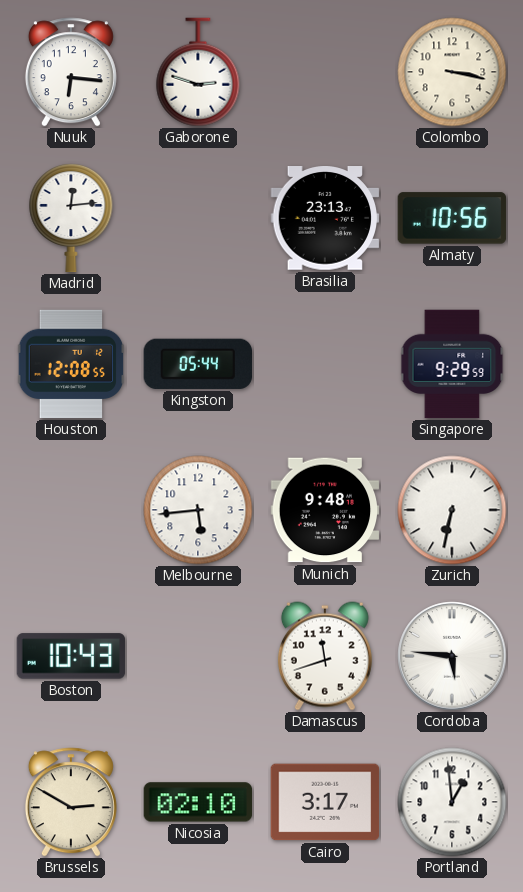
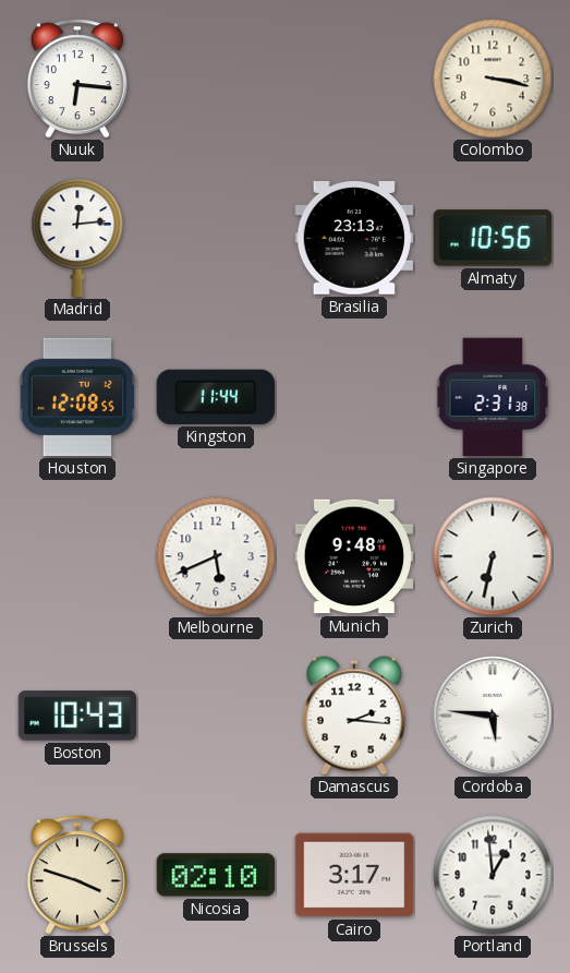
Gaborone: 2:48 -> none
Kingston: 05:44 -> 11:44
Singapore: 9:29 -> 2:31
Melbourne: 5:44 -> 5:41
Damascus: 11:42 -> 2:16
Brussels: 2:50 -> 3:48
